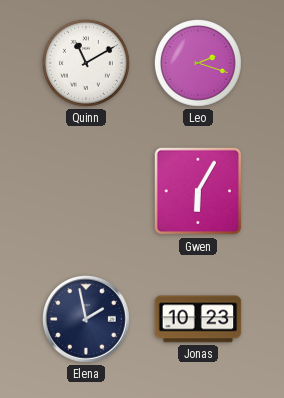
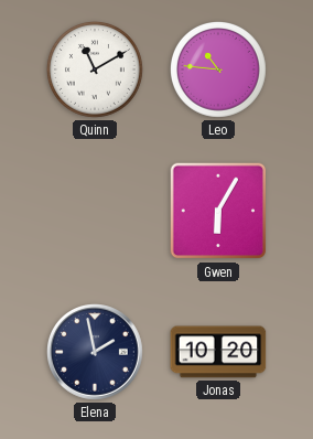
Leo: 2:18 -> 10:46
Jonas: 10:23 -> 10:20
